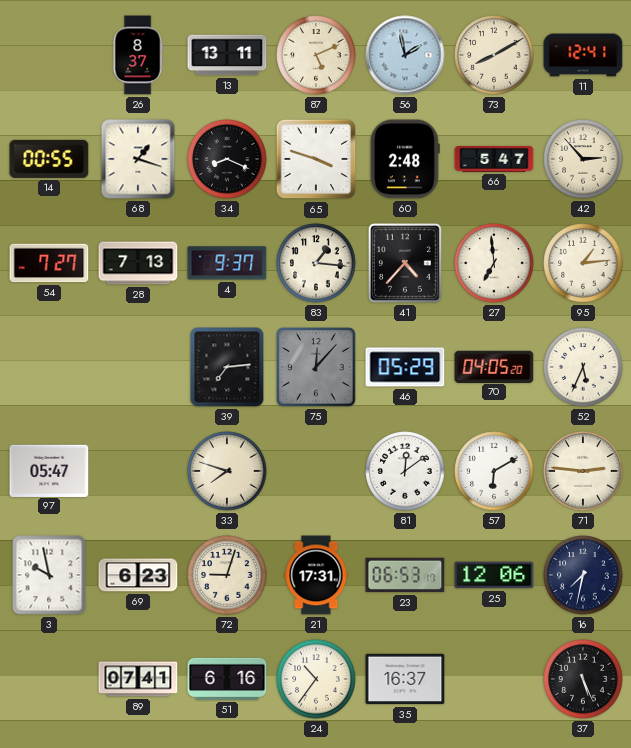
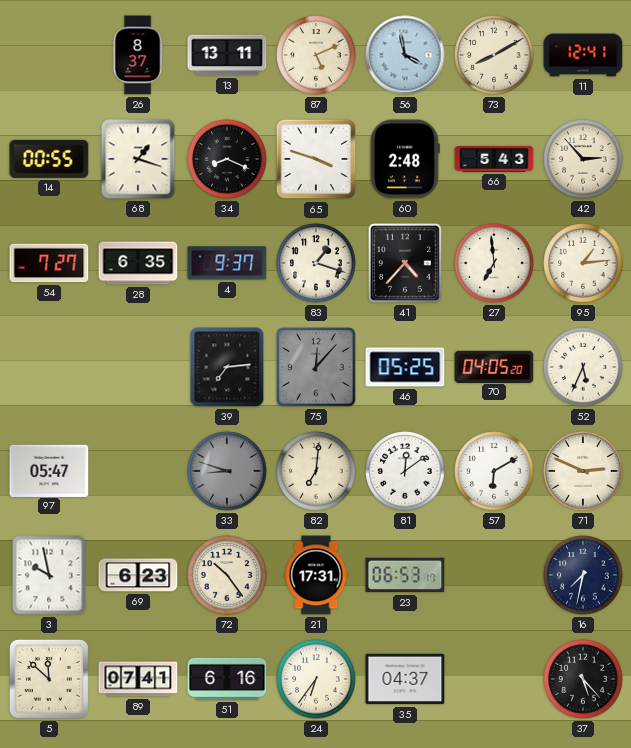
56: 1:58 -> 3:58
66: 5:47 -> 5:43
28: 7:13 -> 6:35
83: 1:16 -> 1:18
46: 05:29 -> 05:25
33: 7:48 -> 8:48
33 dial: cream -> grey
82: none -> 7:01
71: 2:46 -> 2:49
72: 9:03 -> 10:24
25: 12:06 -> none
5: none -> 11:52
24: 10:36 -> 6:36
35: 16:37 -> 04:37
37: 5:26 -> 5:23
